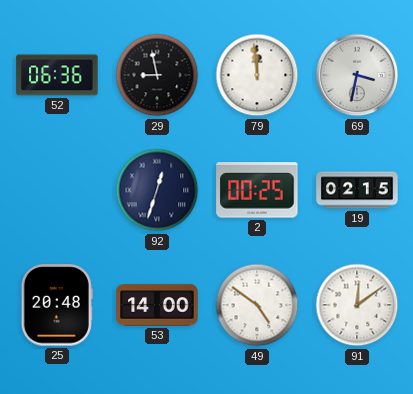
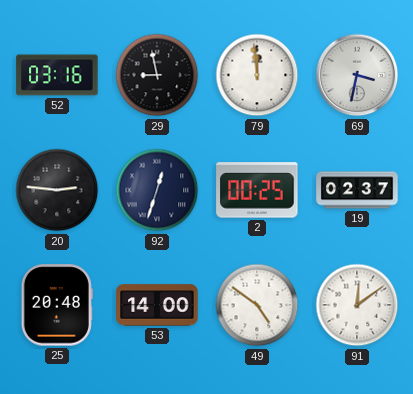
52: 06:36 -> 03:16
20: none -> 2:46
19: 02:15 -> 02:37
